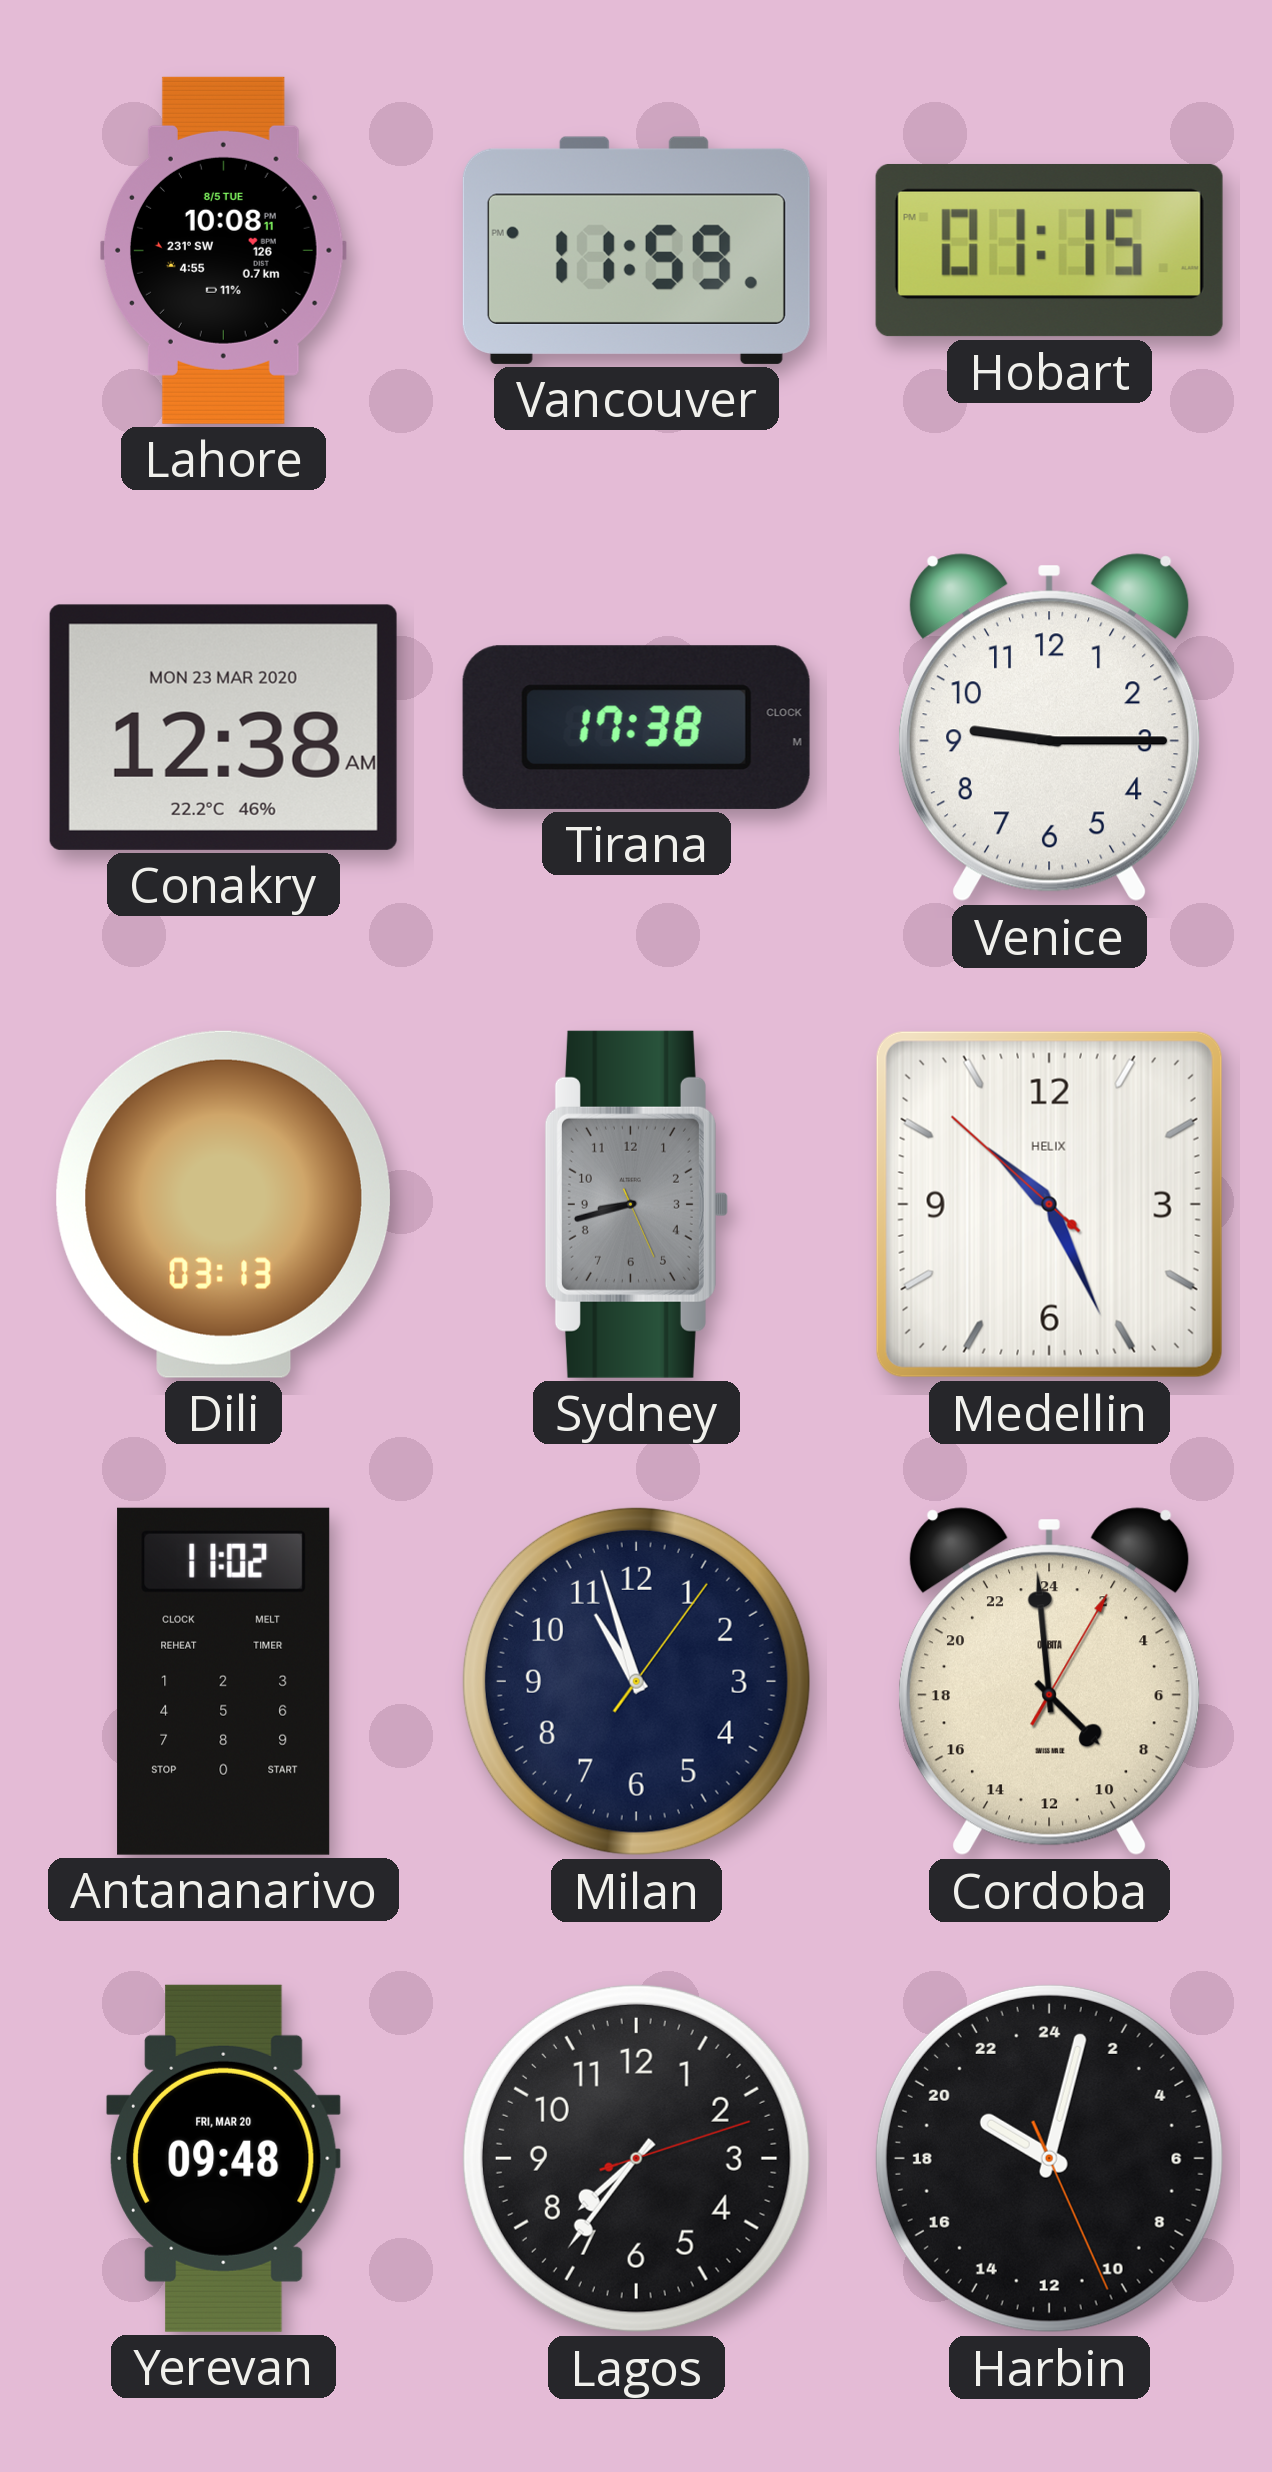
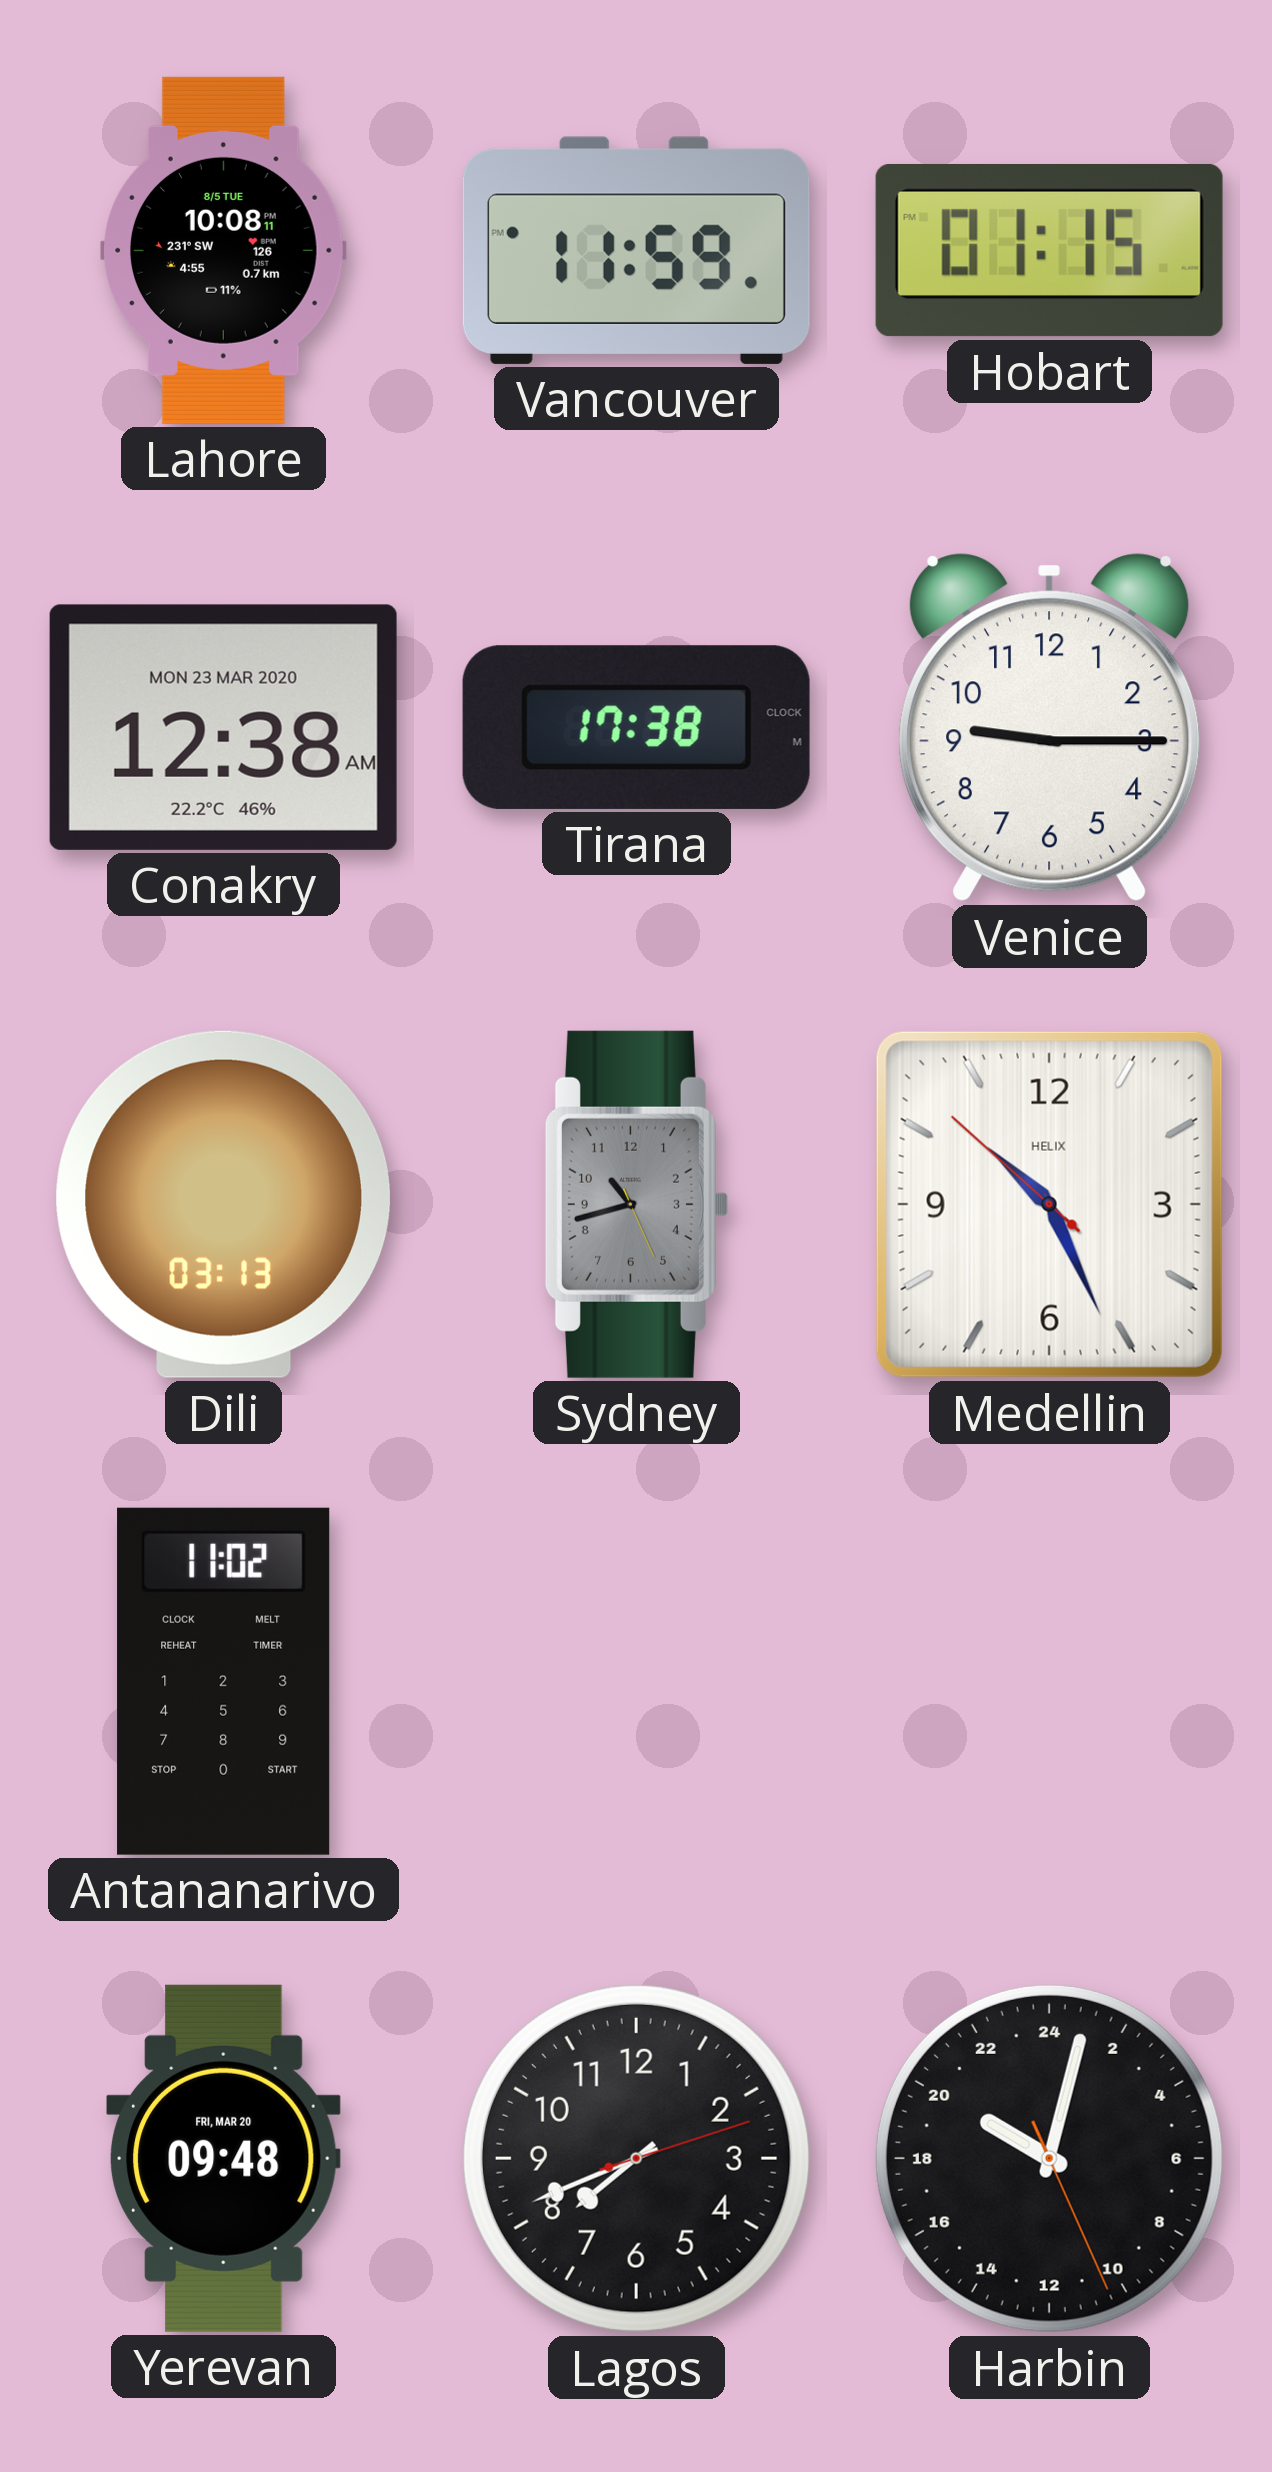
Sydney: 8:42 -> 10:42
Milan: 10:57 -> none
Cordoba: 8:59 -> none
Lagos: 7:36 -> 7:41
